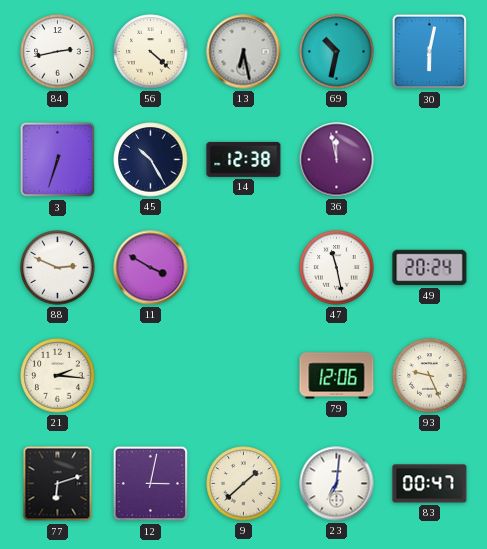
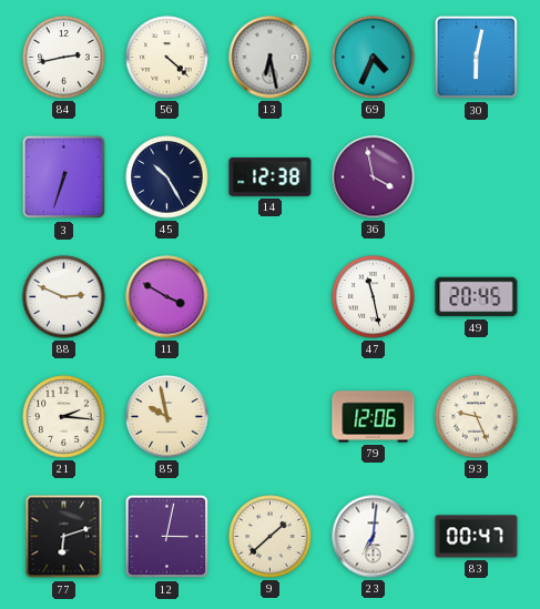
69: 10:32 -> 4:34
36: 11:58 -> 3:58
49: 20:24 -> 20:45
85: none -> 9:58
